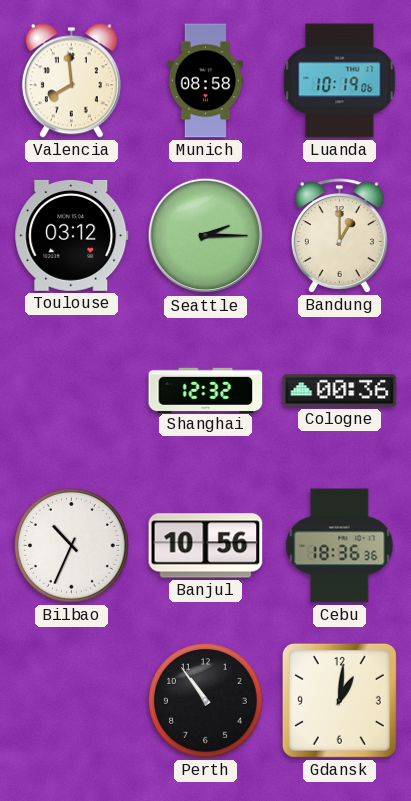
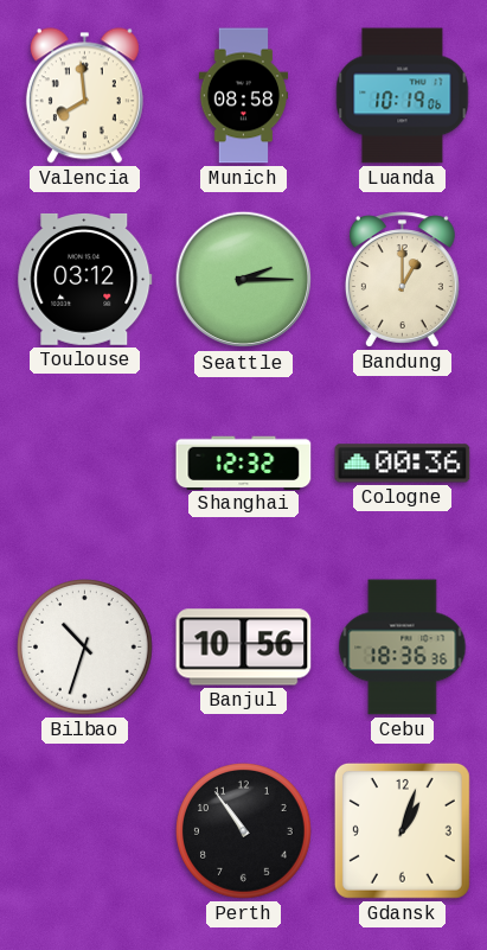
Bilbao: 10:34 -> 10:33
Gdansk: 1:01 -> 1:03
